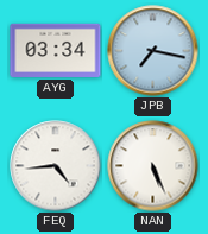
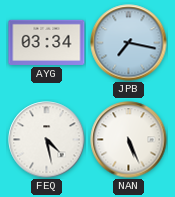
FEQ: 4:44 -> 4:28
